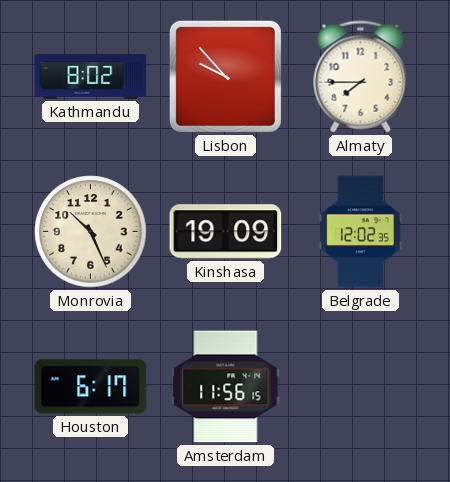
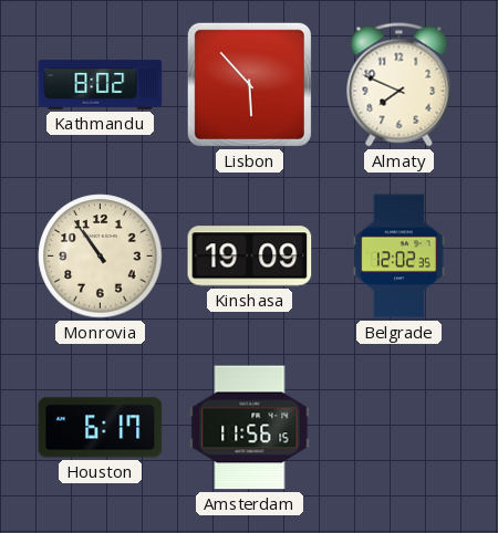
Lisbon: 9:53 -> 5:53
Almaty: 7:45 -> 7:49
Monrovia: 10:26 -> 10:54
